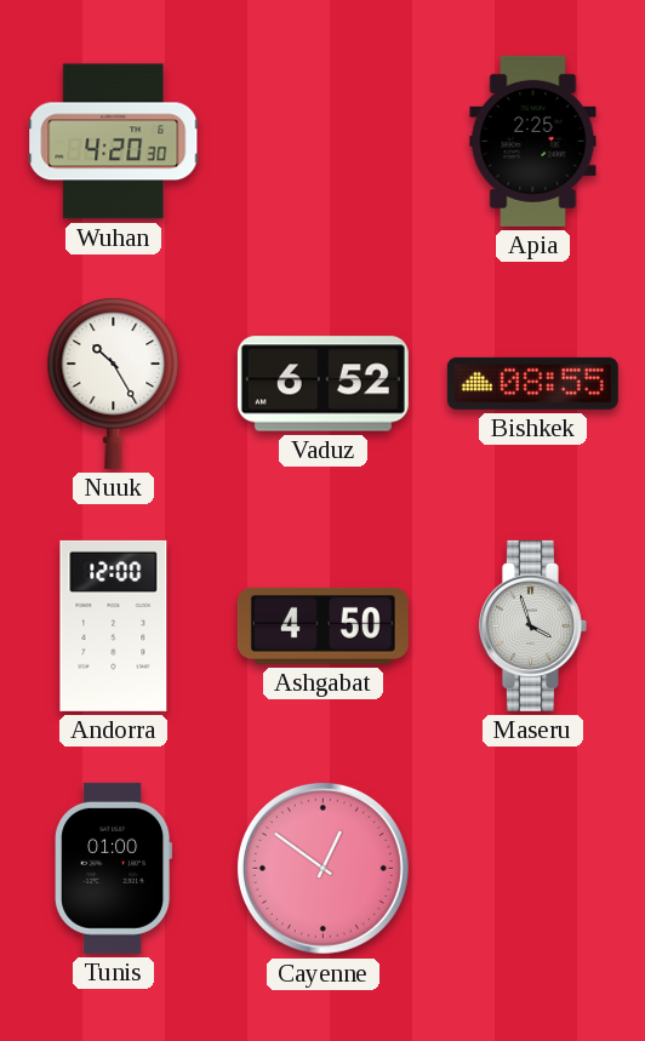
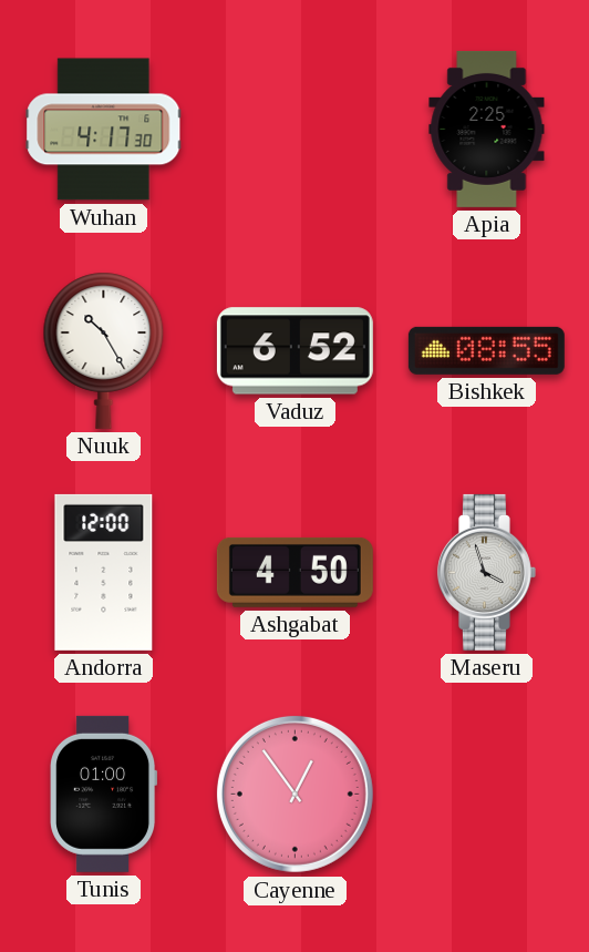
Wuhan: 4:20 -> 4:17
Cayenne: 12:51 -> 12:54
